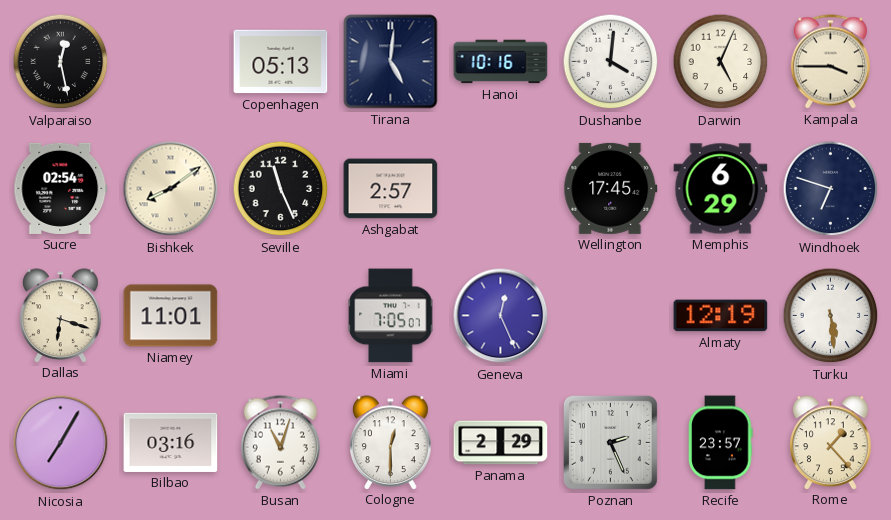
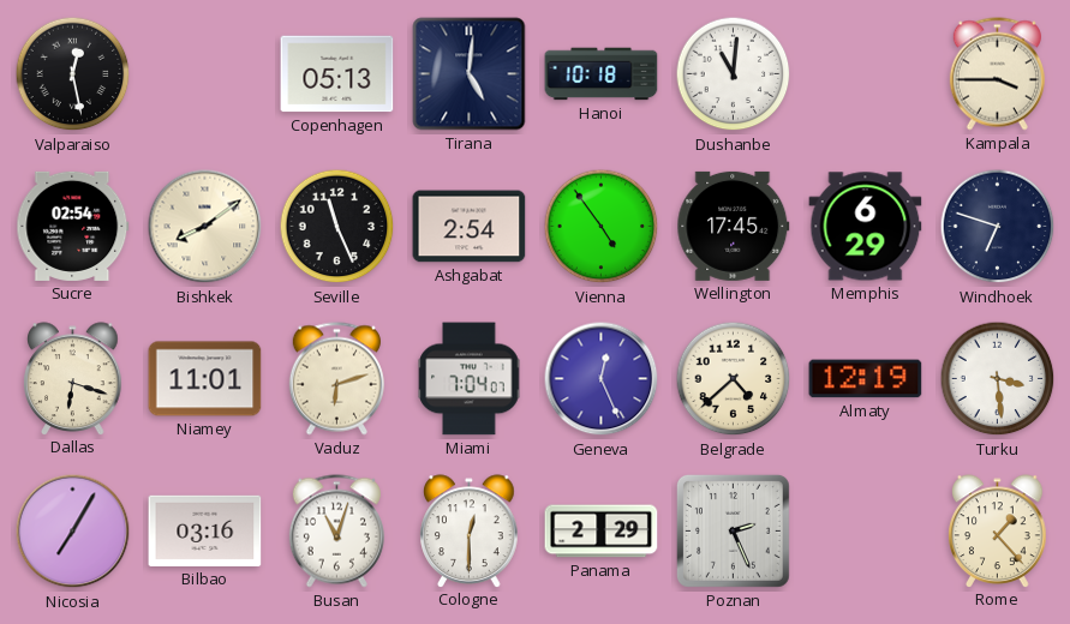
Hanoi: 10:16 -> 10:18
Dushanbe: 4:01 -> 11:01
Darwin: 5:04 -> none
Ashgabat: 2:57 -> 2:54
Vienna: none -> 4:54
Vaduz: none -> 6:12
Miami: 7:05 -> 7:04
Belgrade: none -> 4:38
Turku: 5:29 -> 3:29
Recife: 23:57 -> none
